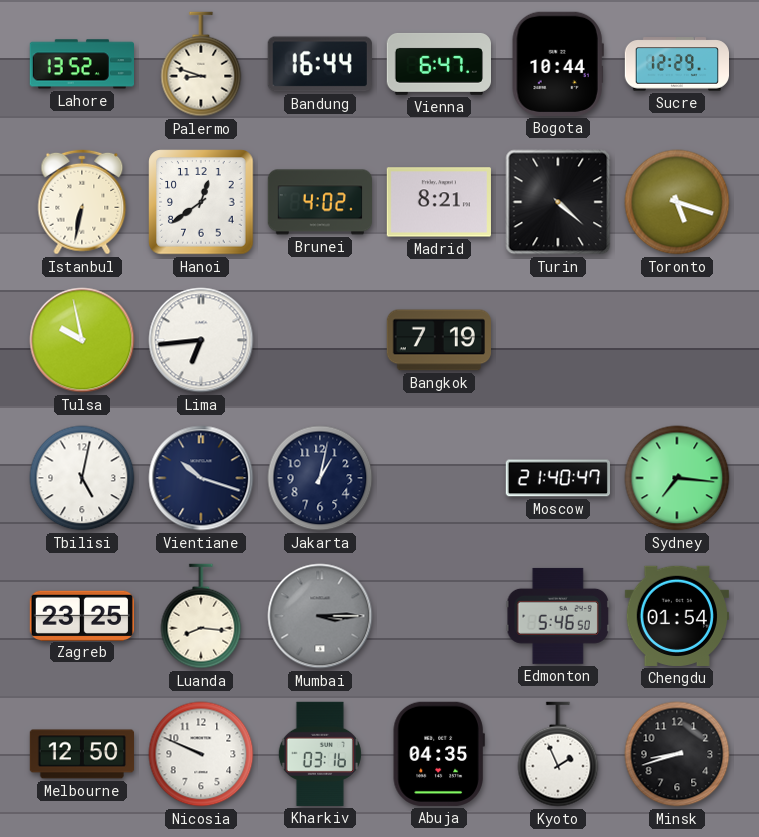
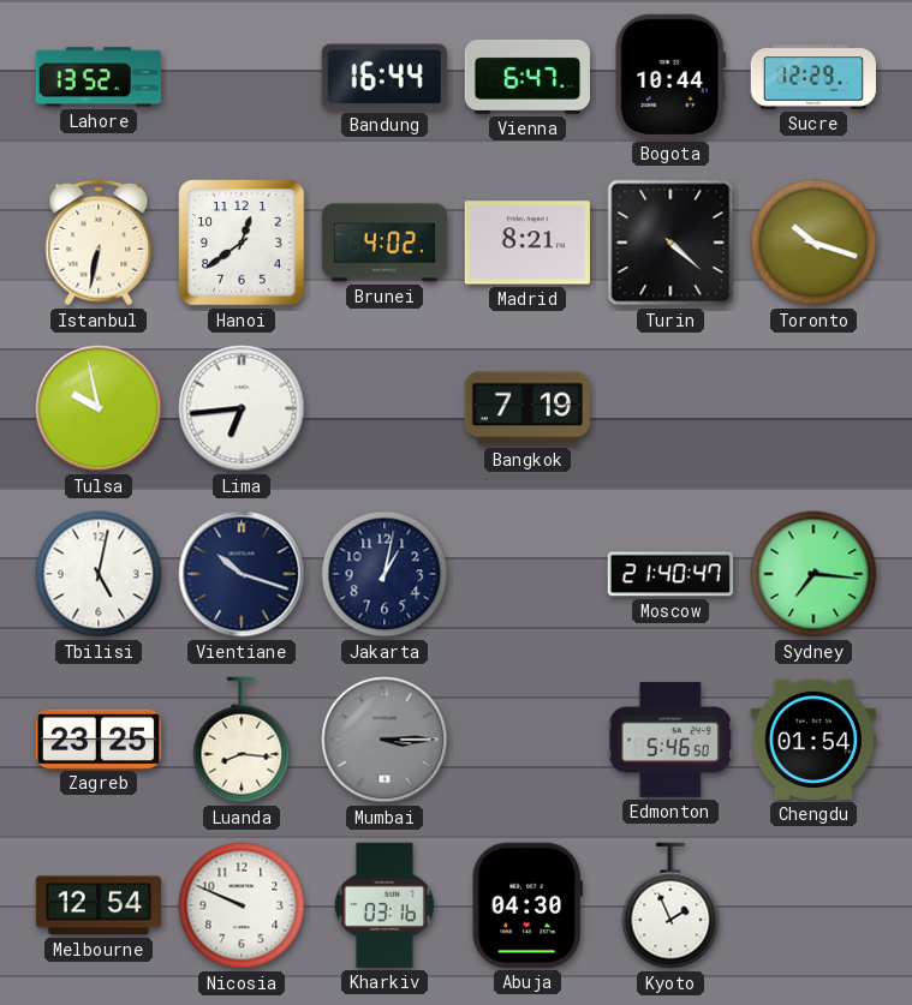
Palermo: 8:48 -> none
Toronto: 5:18 -> 10:18
Melbourne: 12:50 -> 12:54
Abuja: 04:35 -> 04:30
Minsk: 8:42 -> none
